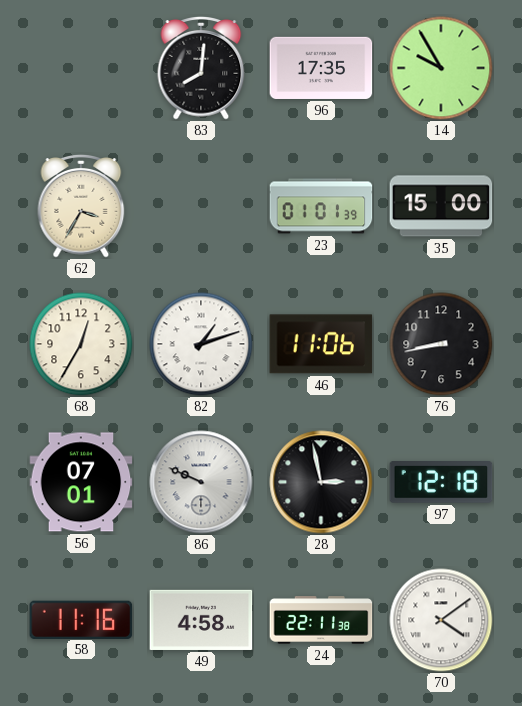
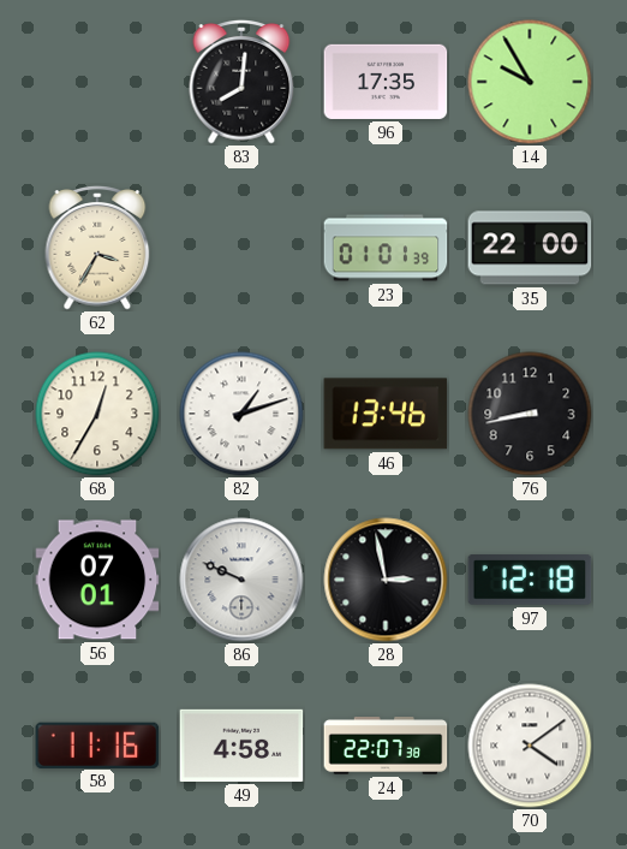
35: 15:00 -> 22:00
46: 11:06 -> 13:46
24: 22:11 -> 22:07
